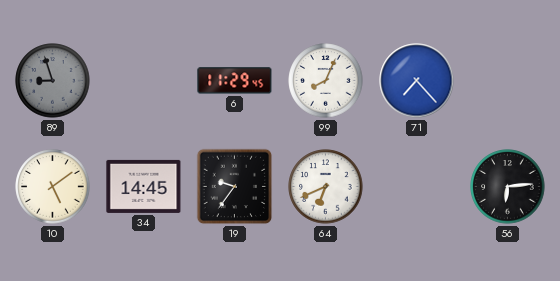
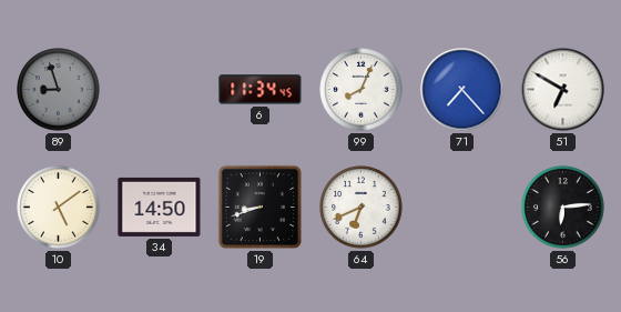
6: 11:29 -> 11:34
51: none -> 6:50
34: 14:45 -> 14:50
19: 9:36 -> 8:42
